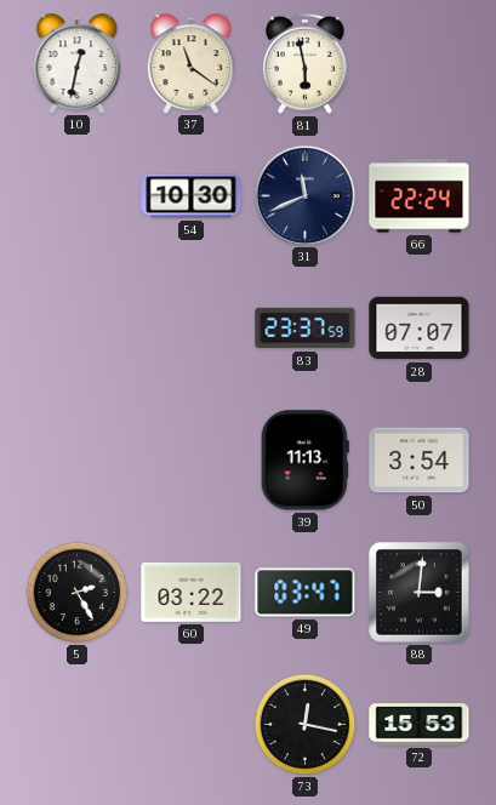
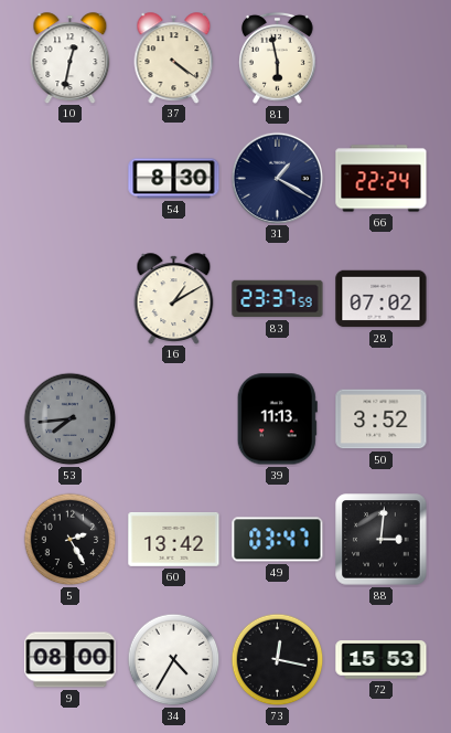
37: 11:21 -> 4:21
54: 10:30 -> 8:30
31: 11:41 -> 1:20
16: none -> 1:10
28: 07:07 -> 07:02
53: none -> 7:44
50: 3:54 -> 3:52
60: 03:22 -> 13:42
9: none -> 08:00
34: none -> 4:35
